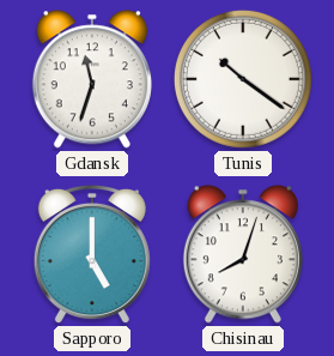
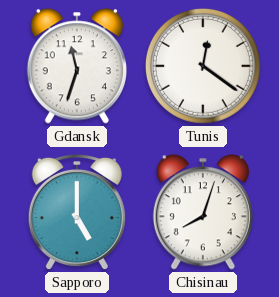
Tunis: 10:21 -> 12:21
